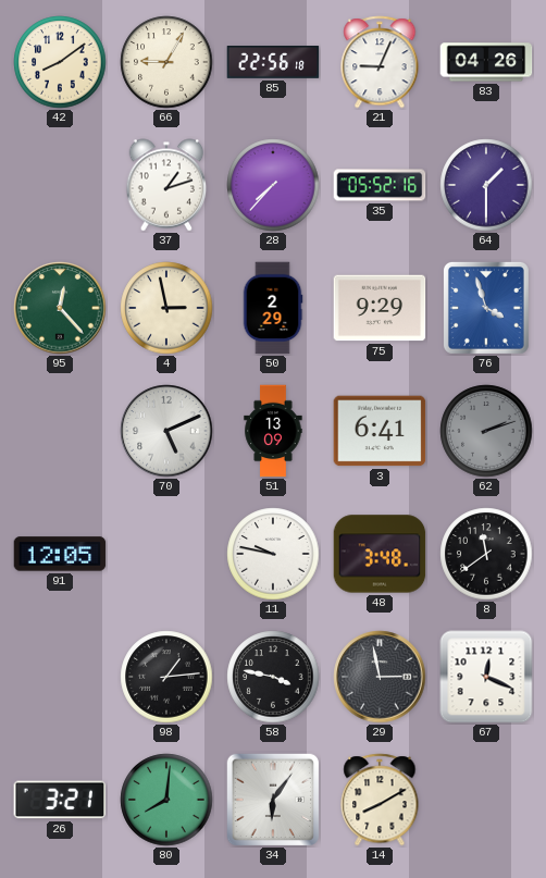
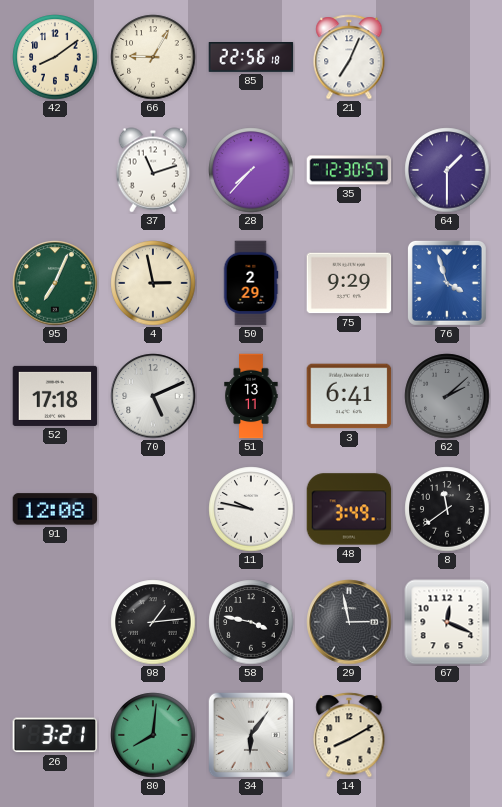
21: 9:04 -> 7:04
83: 04:26 -> none
37: 1:12 -> 11:12
35: 05:52 -> 12:30
95: 12:23 -> 7:04
52: none -> 17:18
51: 13:09 -> 13:11
62: 2:12 -> 2:08
91: 12:05 -> 12:08
48: 3:48 -> 3:49
